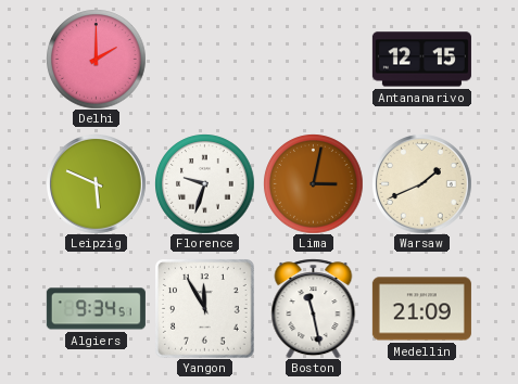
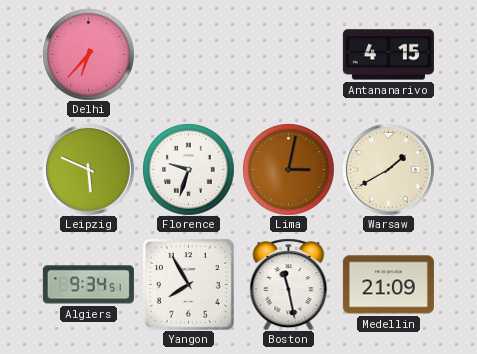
Delhi: 2:00 -> 6:37
Antananarivo: 12:15 -> 4:15
Warsaw: 1:41 -> 1:40
Yangon: 11:55 -> 7:55
